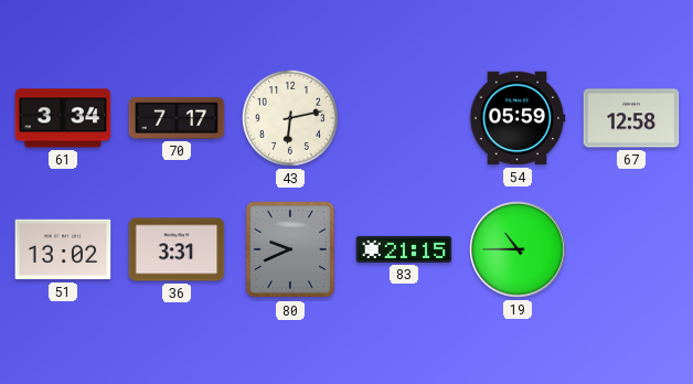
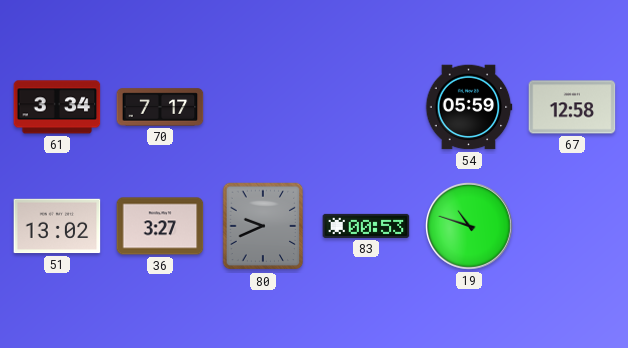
43: 6:13 -> none
36: 3:31 -> 3:27
83: 21:15 -> 00:53
19: 10:45 -> 10:48
